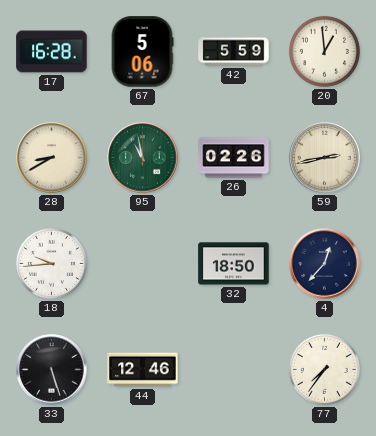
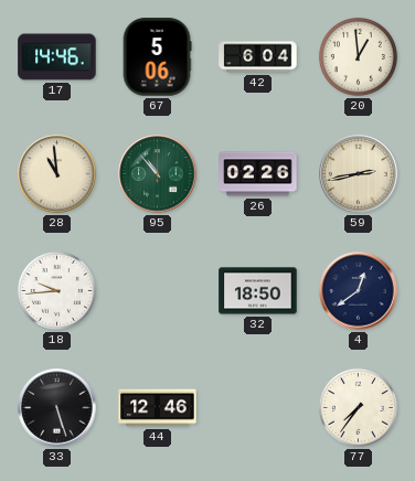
17: 16:28 -> 14:46
42: 5:59 -> 6:04
28: 8:40 -> 10:59
95: 10:58 -> 10:53
4: 12:37 -> 12:39
